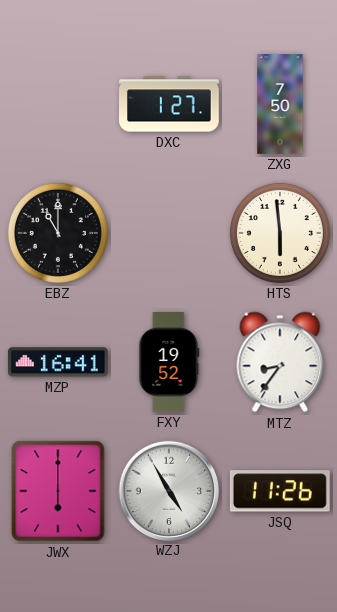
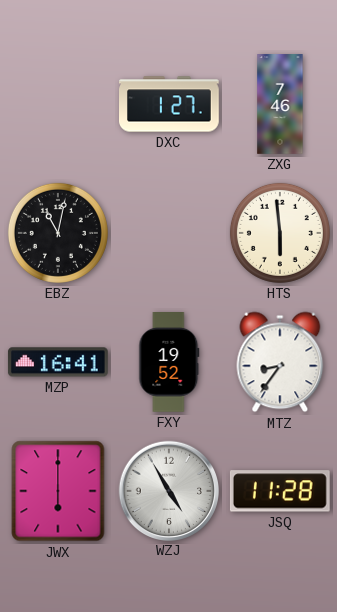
ZXG: 7:50 -> 7:46
EBZ: 11:00 -> 11:02
JSQ: 11:26 -> 11:28
